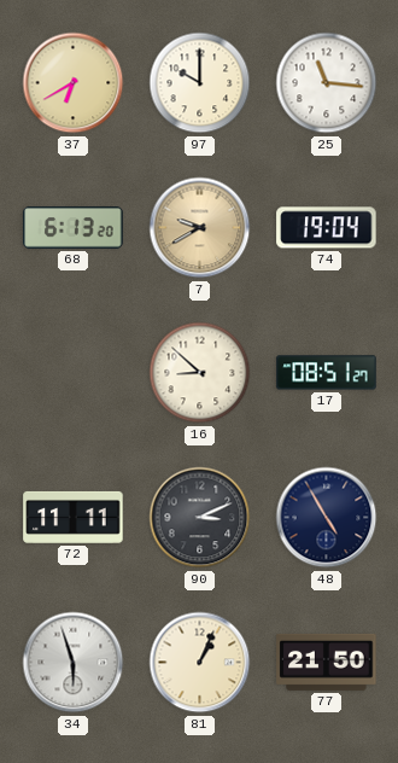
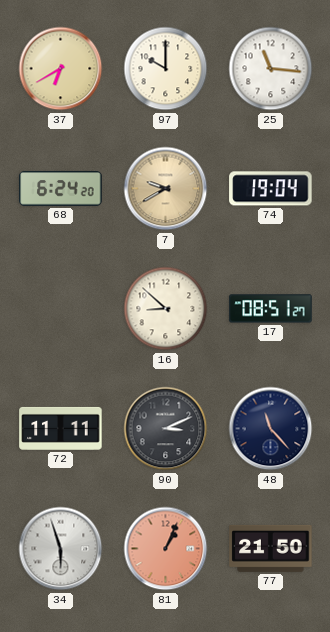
68: 6:13 -> 6:24
48: 4:55 -> 11:23
81 dial: cream -> salmon
